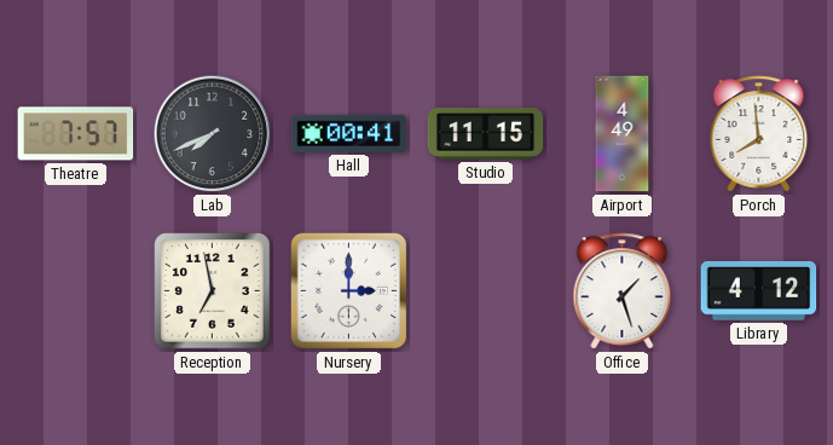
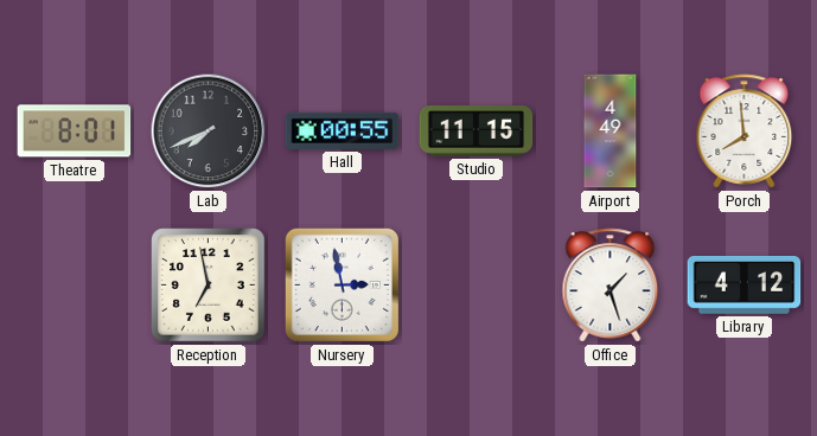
Theatre: 7:57 -> 8:01
Hall: 00:41 -> 00:55
Nursery: 3:00 -> 2:58
